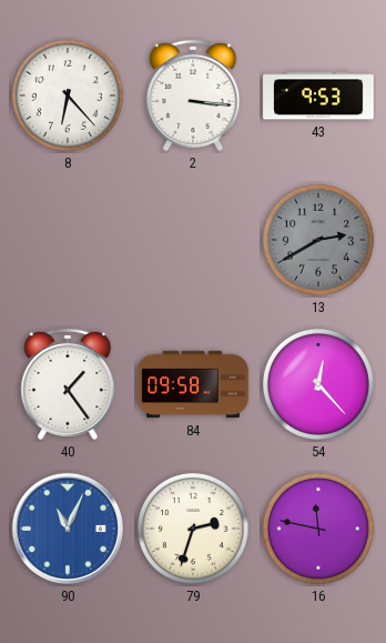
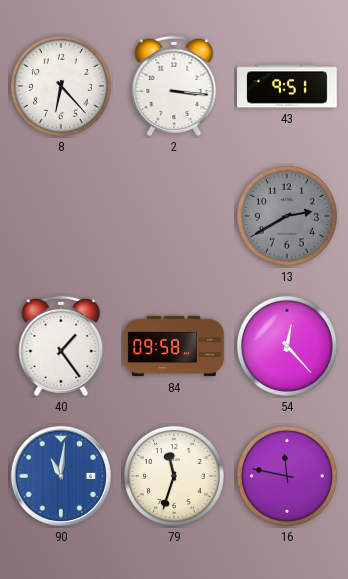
43: 9:53 -> 9:51
90: 11:04 -> 11:01
79: 2:33 -> 11:33
